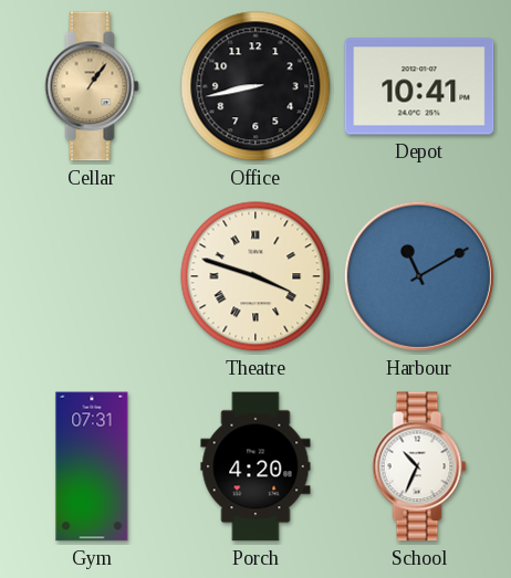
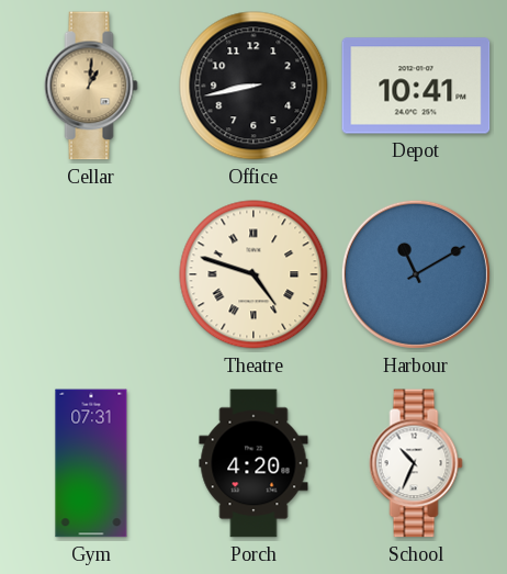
Cellar: 1:06 -> 1:01
Theatre: 3:48 -> 4:48
